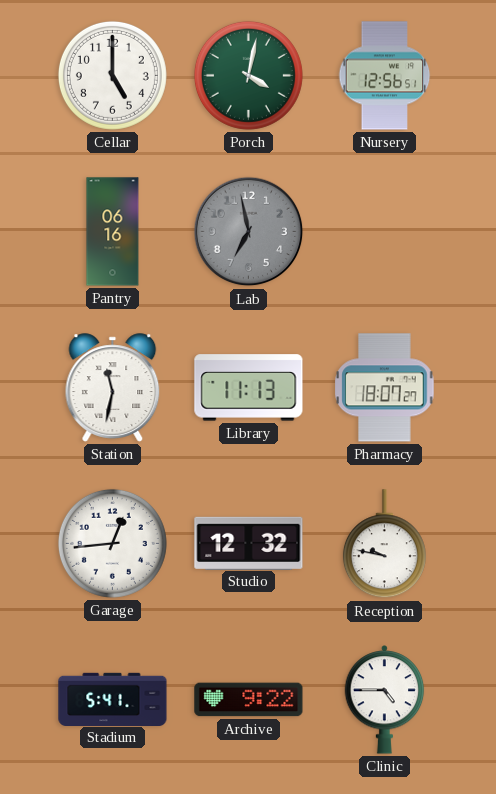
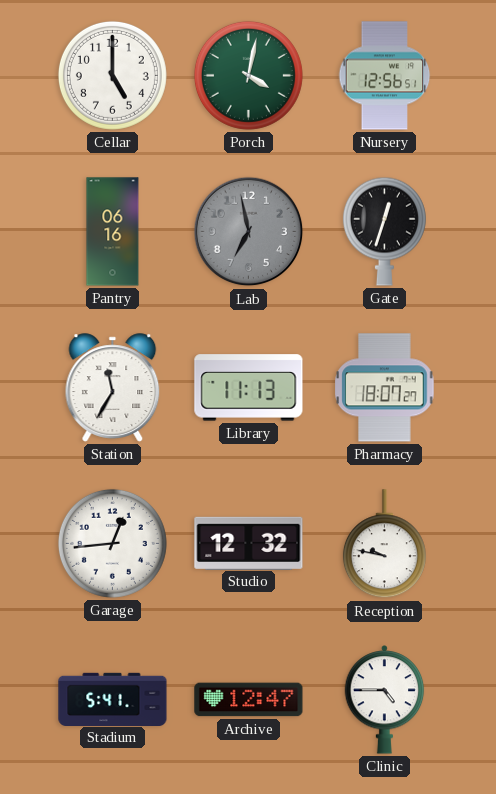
Gate: none -> 12:33
Station: 11:32 -> 11:35
Archive: 9:22 -> 12:47
